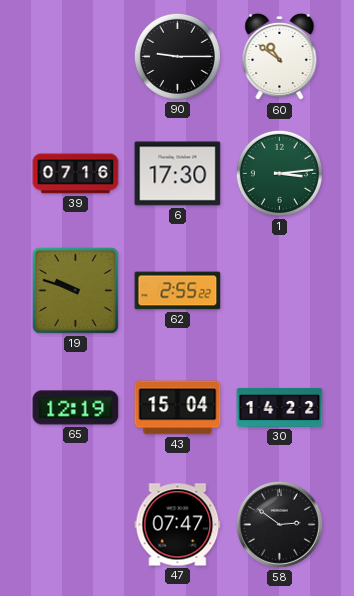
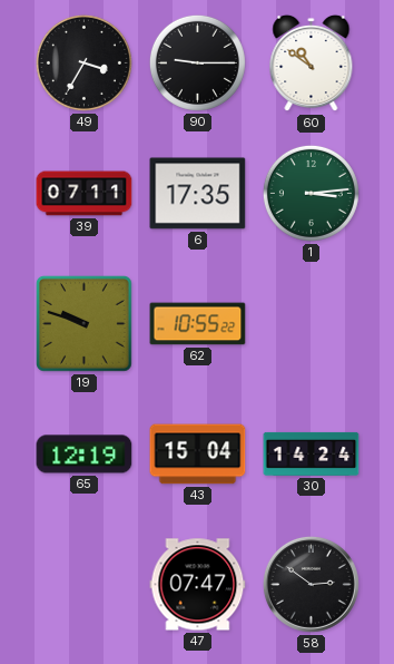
49: none -> 3:35
39: 07:16 -> 07:11
6: 17:30 -> 17:35
62: 2:55 -> 10:55
30: 14:22 -> 14:24
